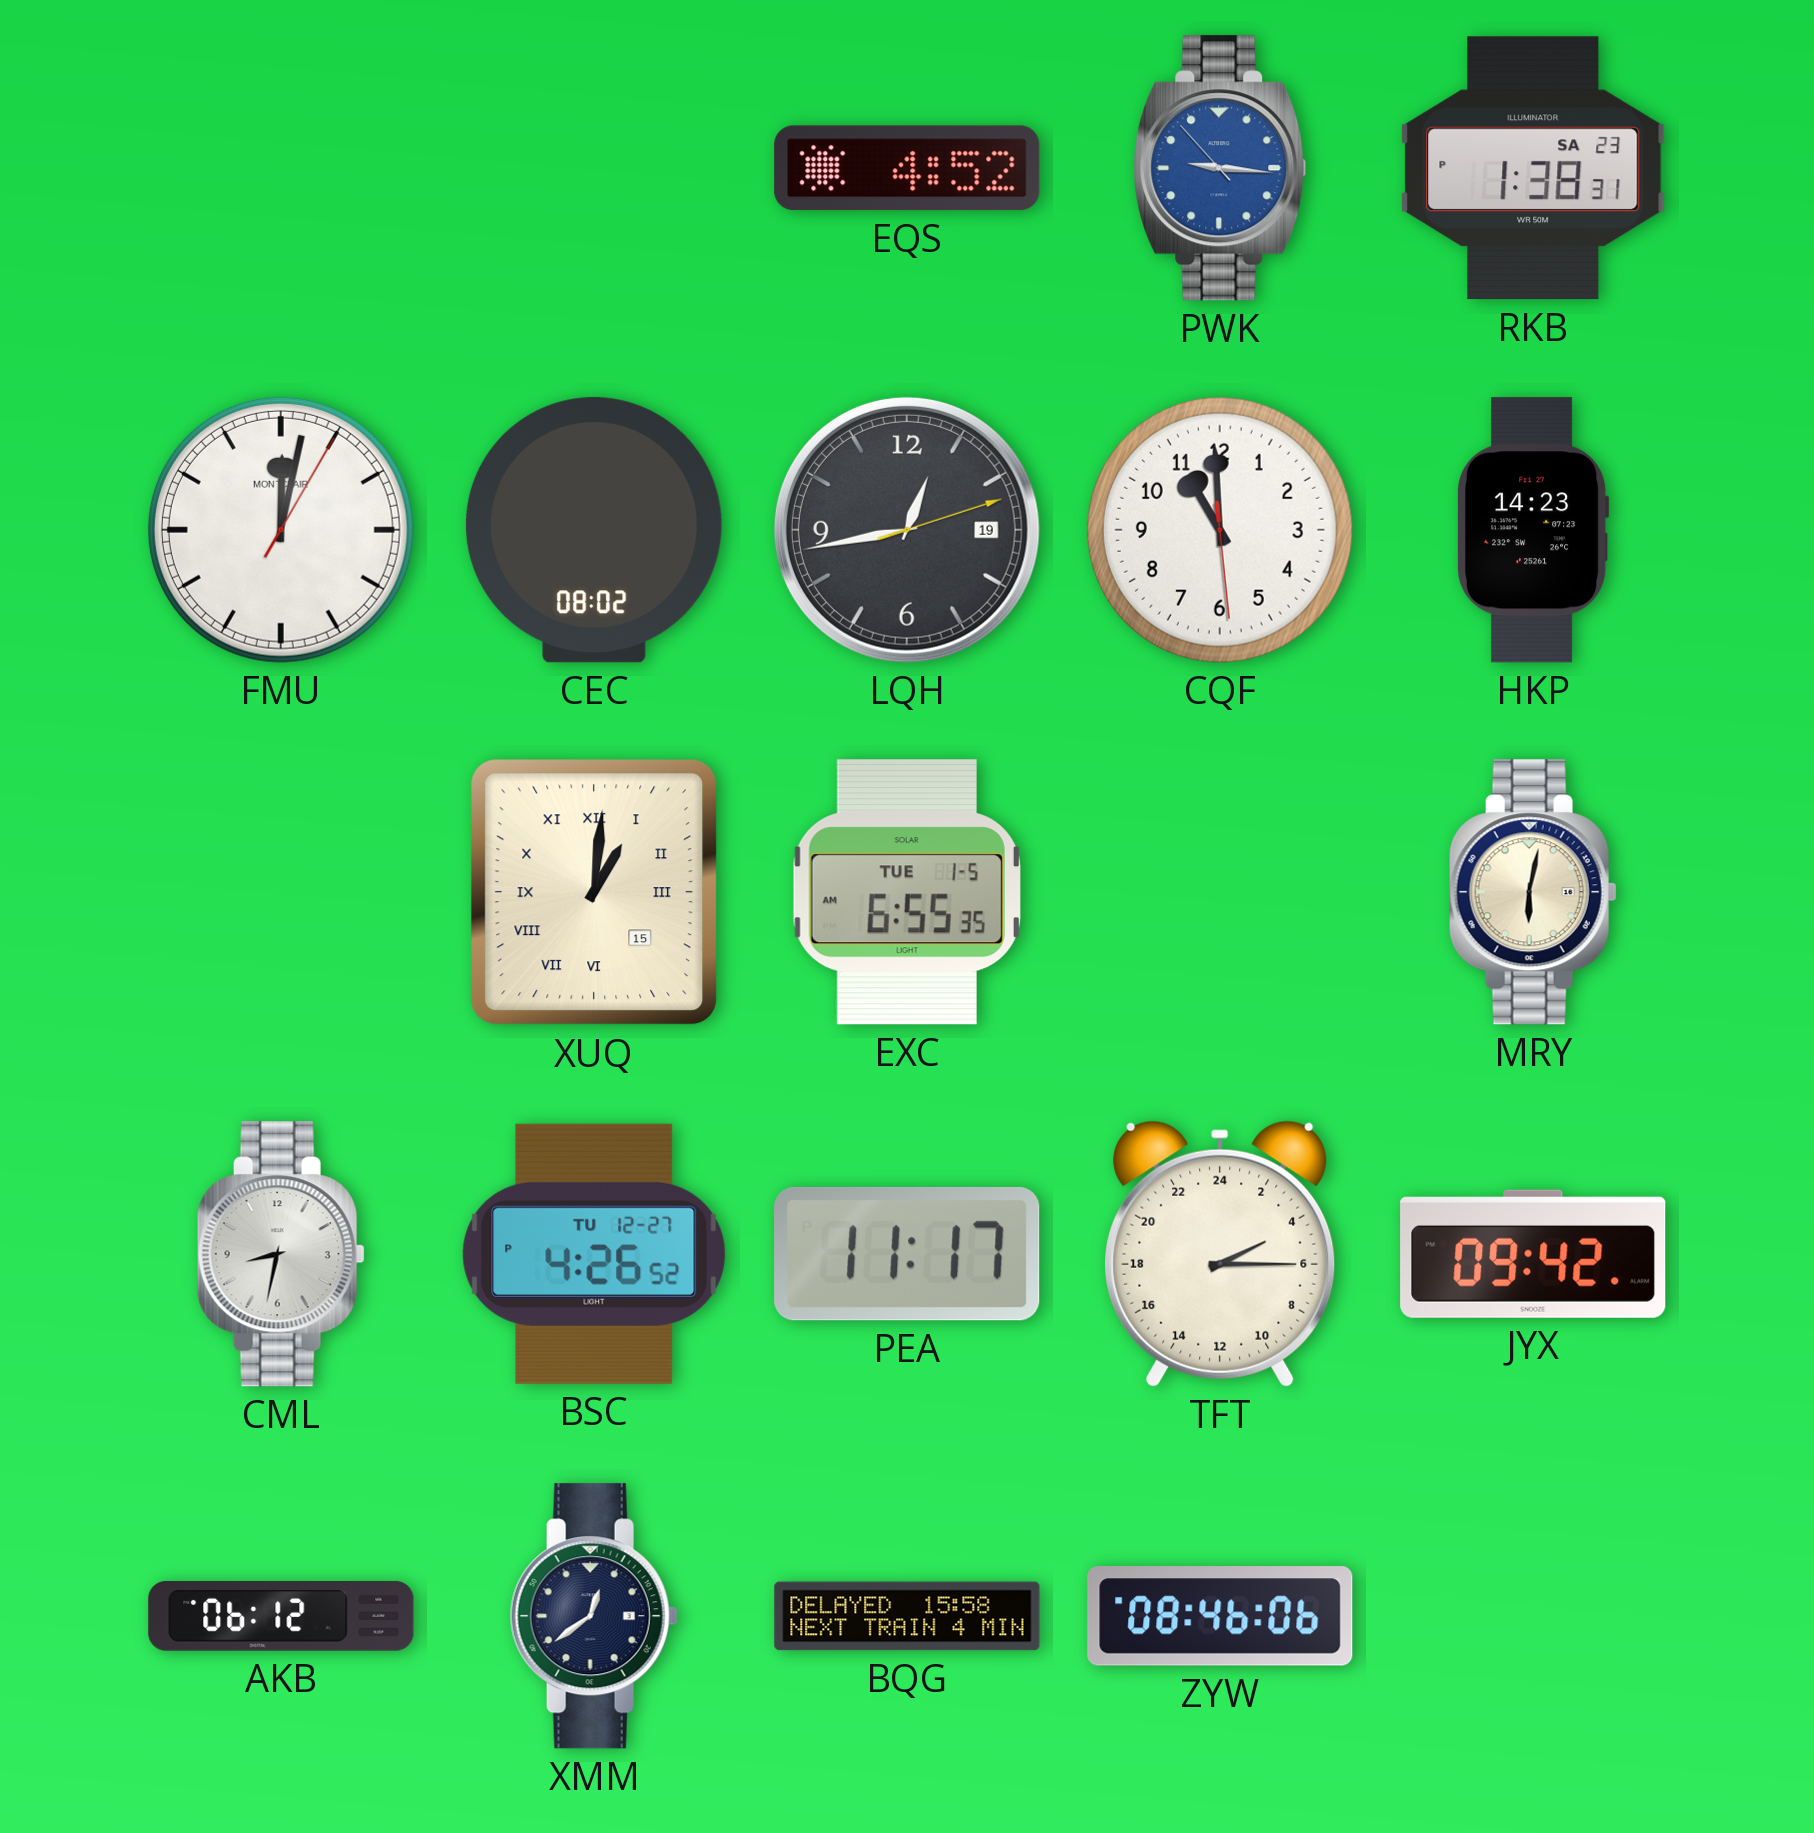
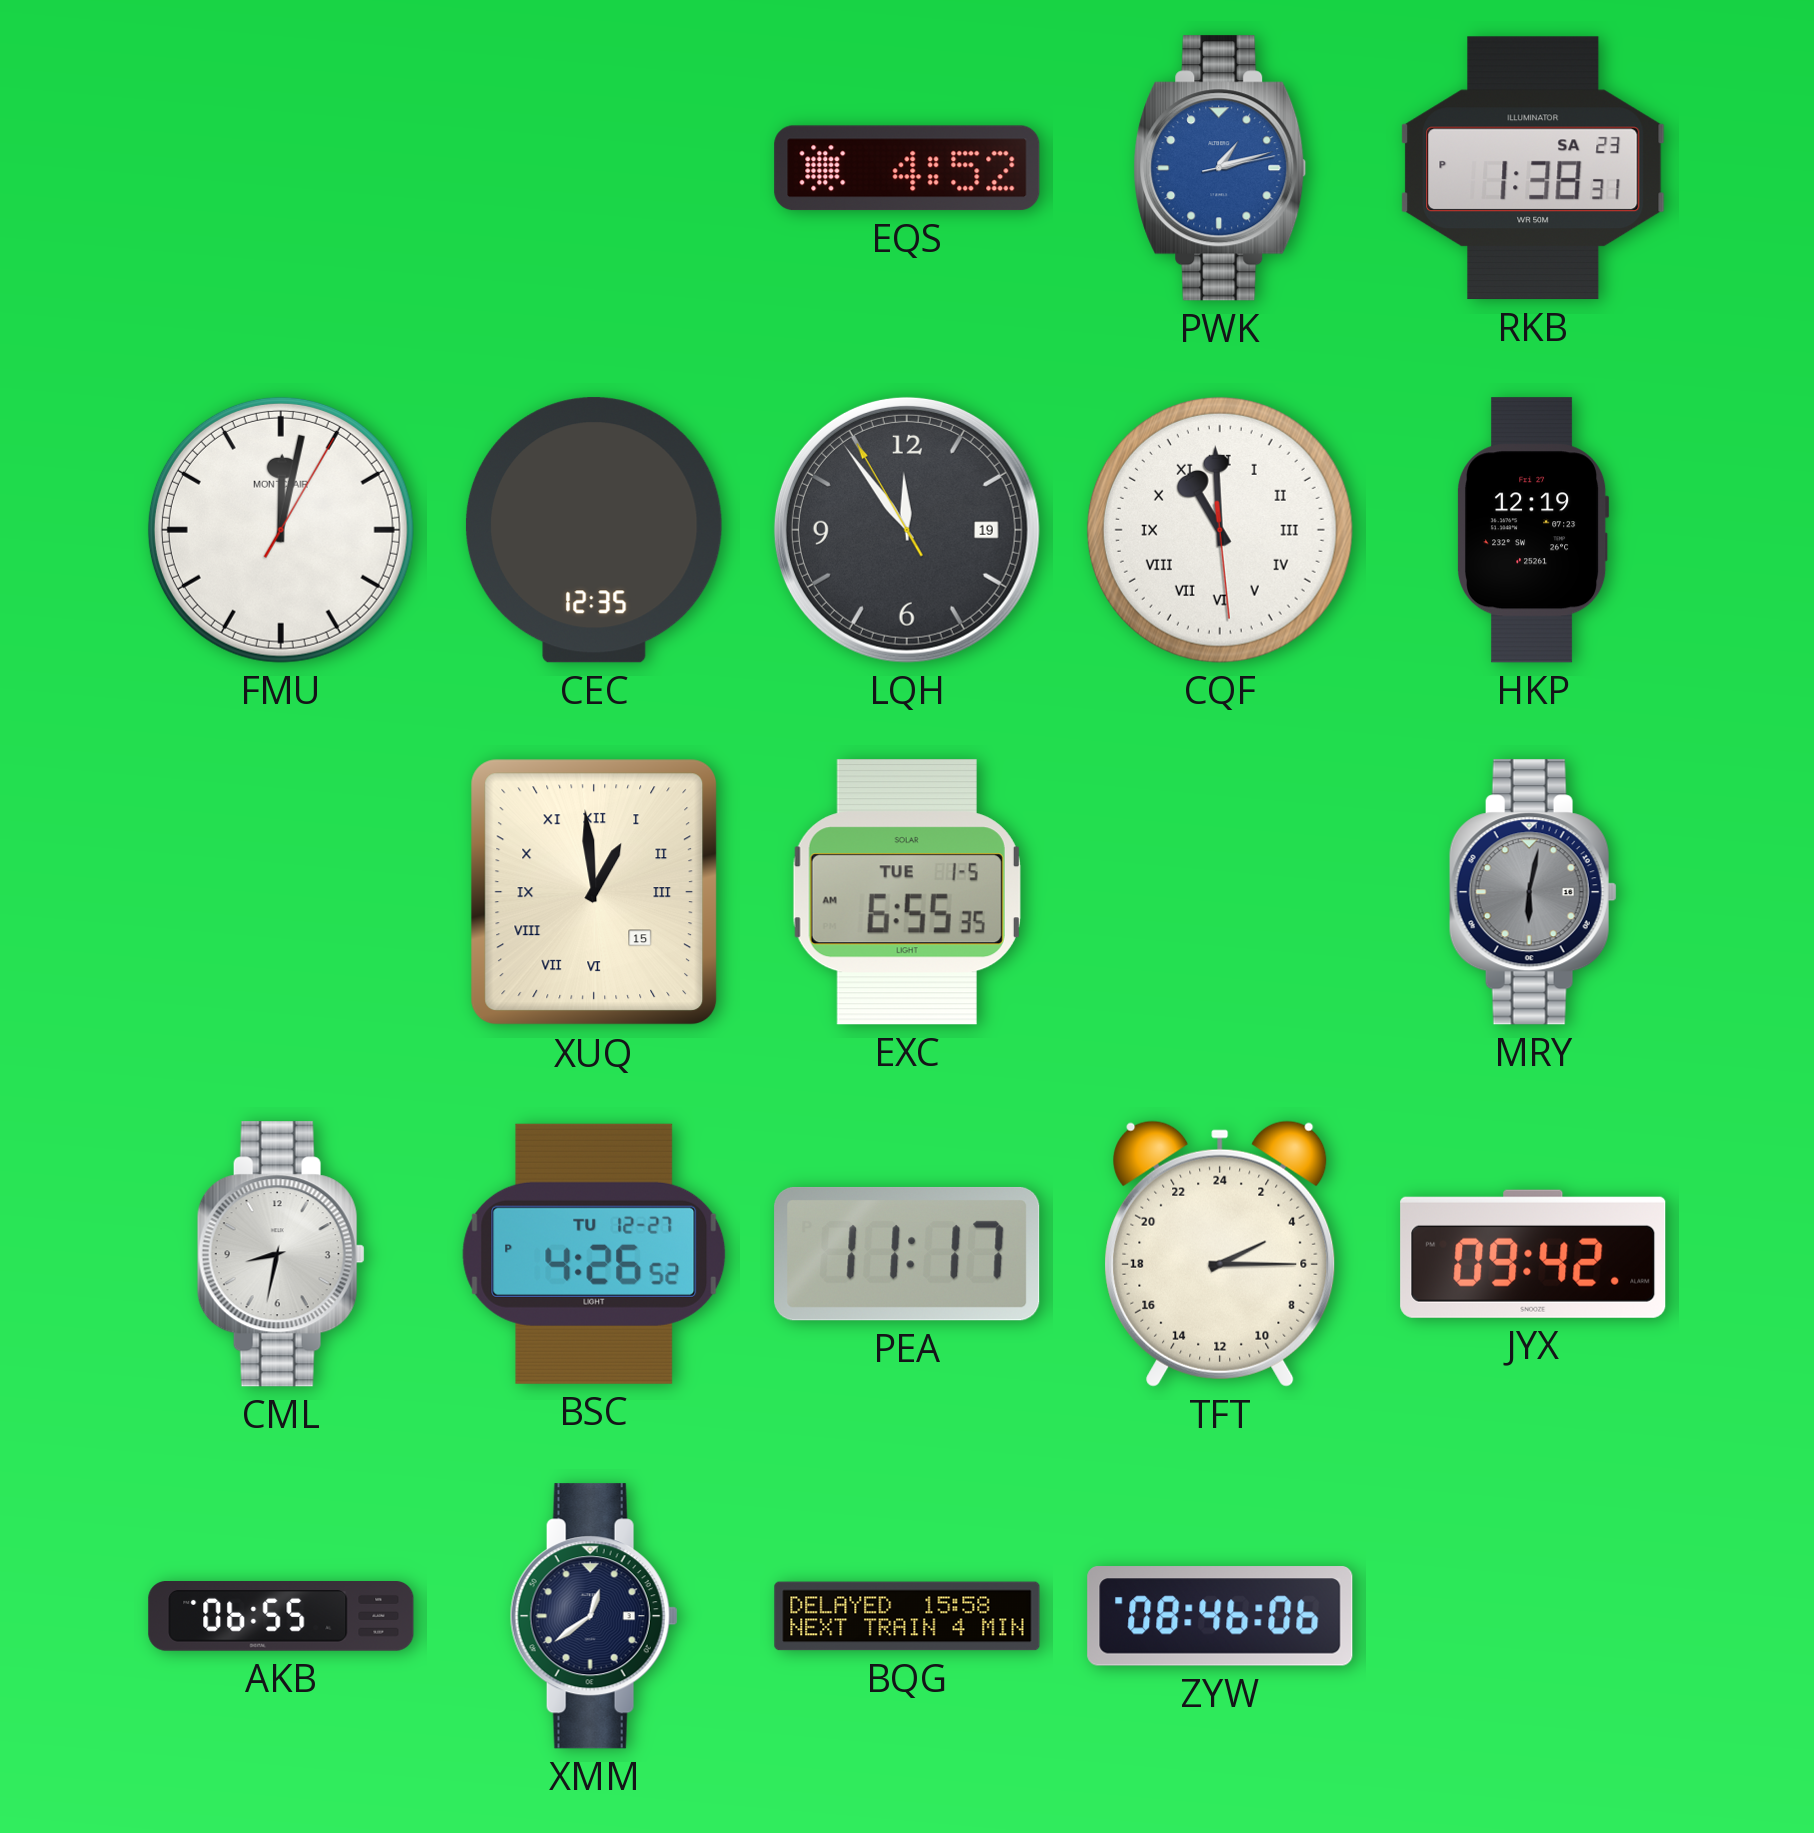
PWK: 9:15 -> 1:12
CEC: 08:02 -> 12:35
LQH: 12:43 -> 11:53
CQF numerals: Arabic -> Roman
HKP: 14:23 -> 12:19
XUQ: 1:01 -> 12:59
MRY dial: cream -> grey
AKB: 06:12 -> 06:55
